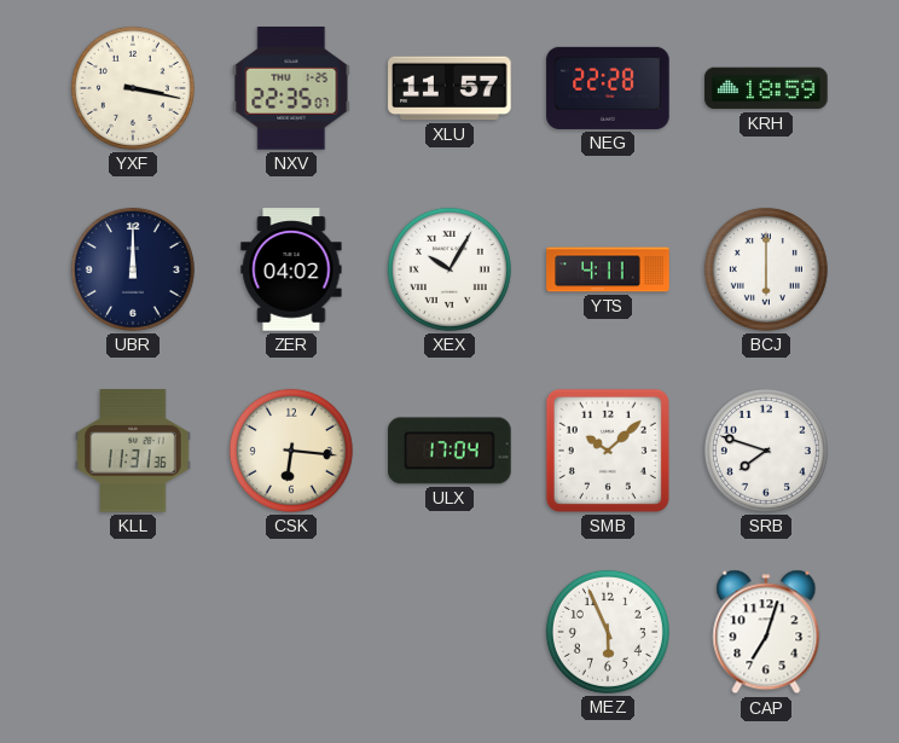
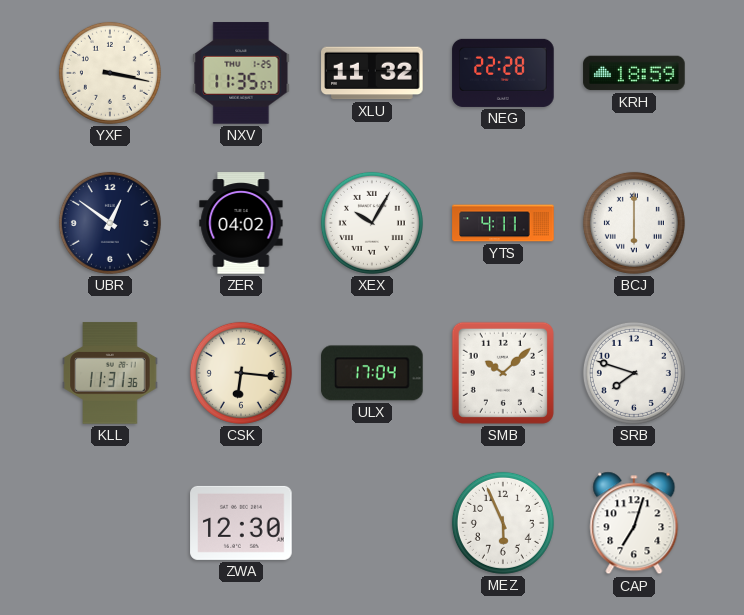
NXV: 22:35 -> 11:35
XLU: 11:57 -> 11:32
UBR: 12:00 -> 12:51
ZWA: none -> 12:30
